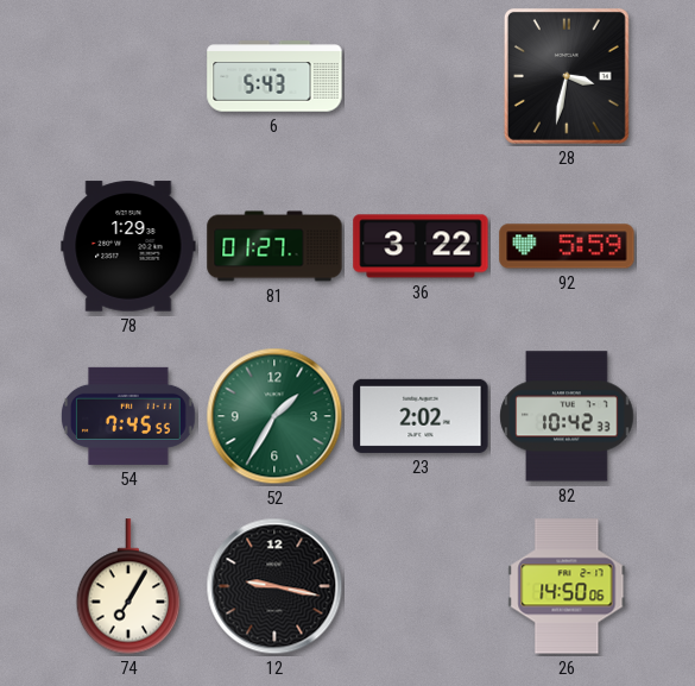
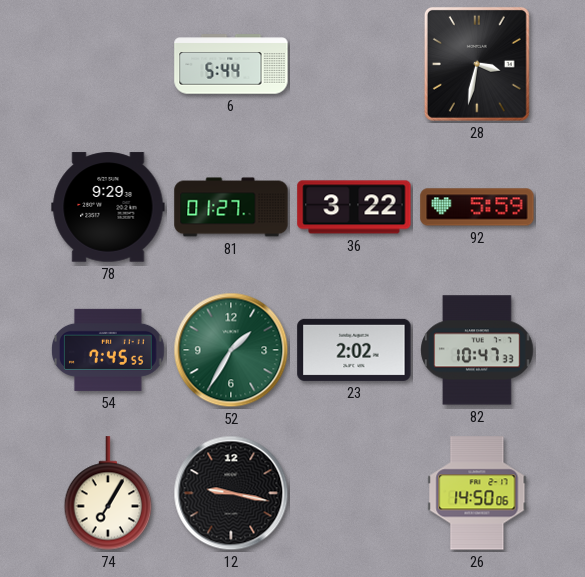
6: 5:43 -> 5:44
78: 1:29 -> 9:29
82: 10:42 -> 10:47
